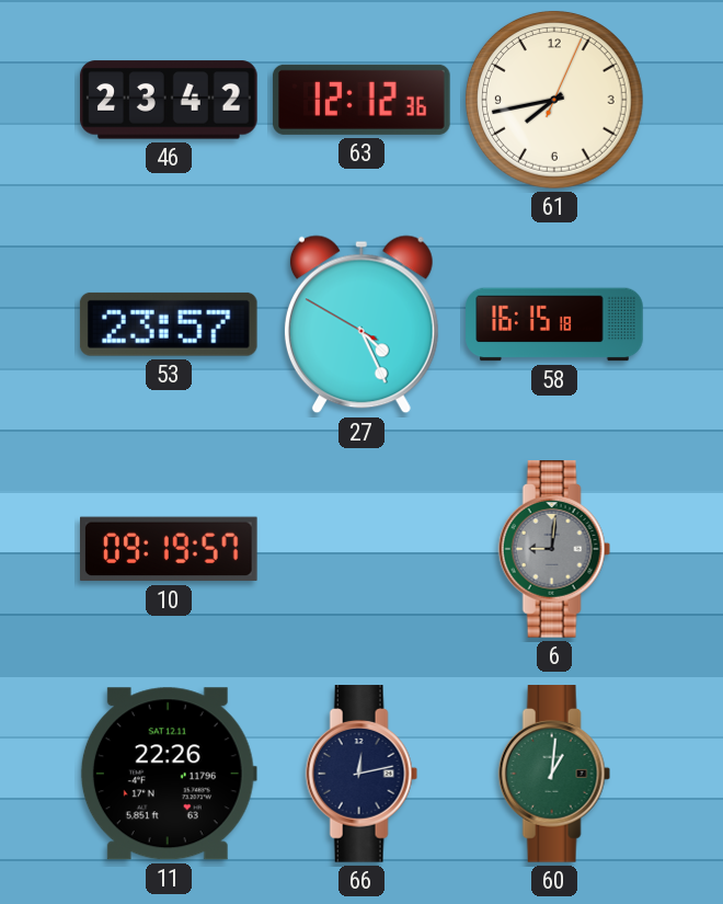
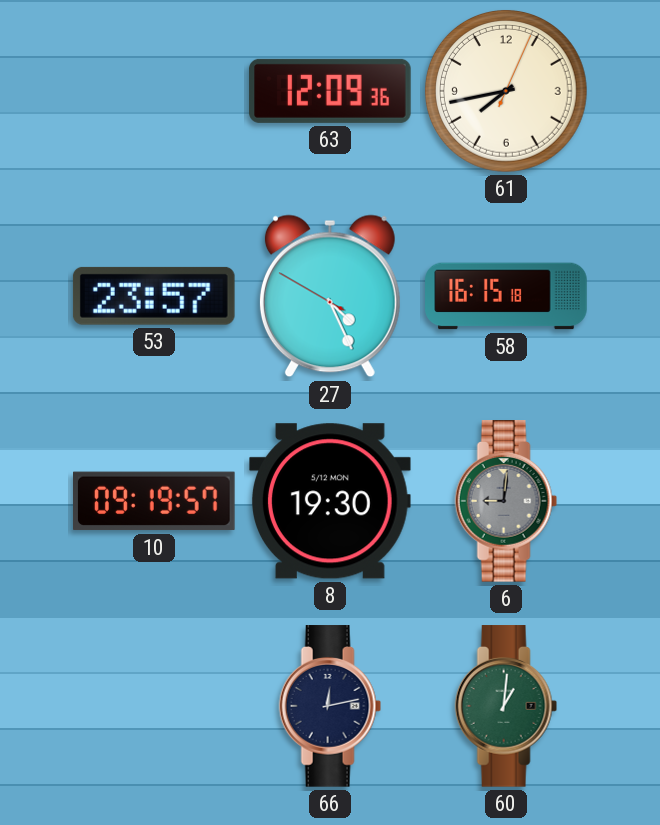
46: 23:42 -> none
63: 12:12 -> 12:09
8: none -> 19:30
11: 22:26 -> none
